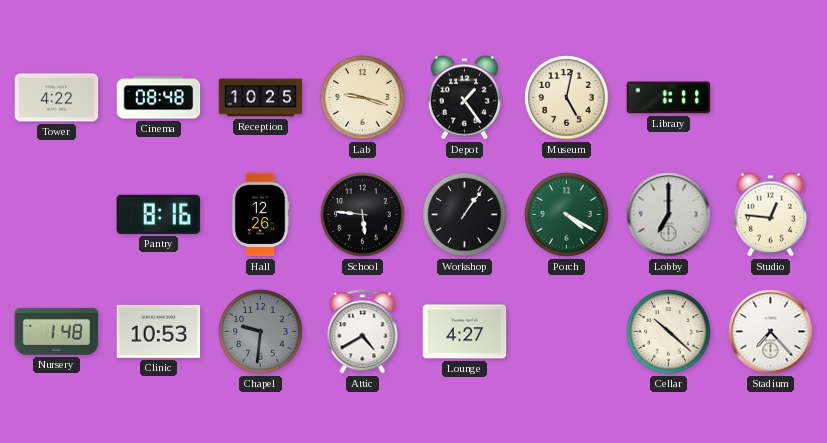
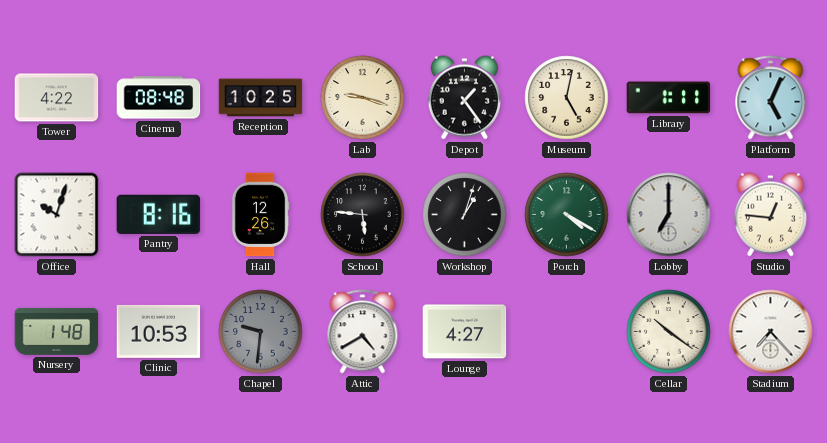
Platform: none -> 5:04
Office: none -> 10:03
Workshop: 1:06 -> 1:03
Cellar: 10:22 -> 10:21
